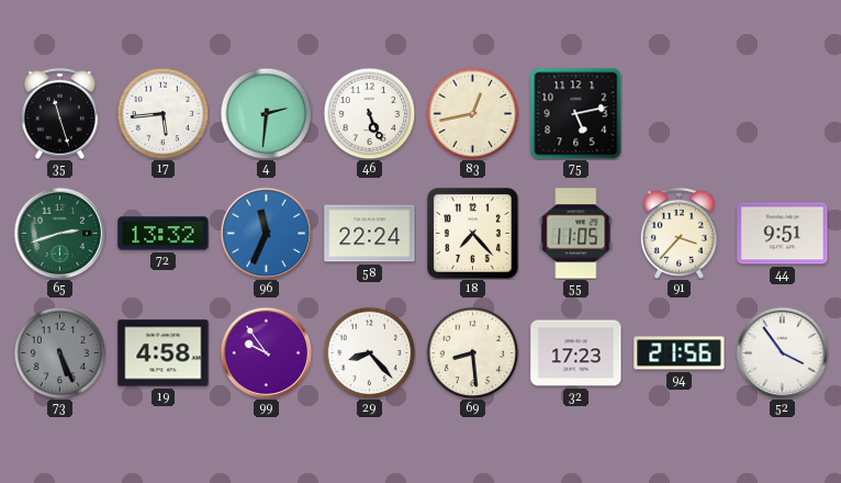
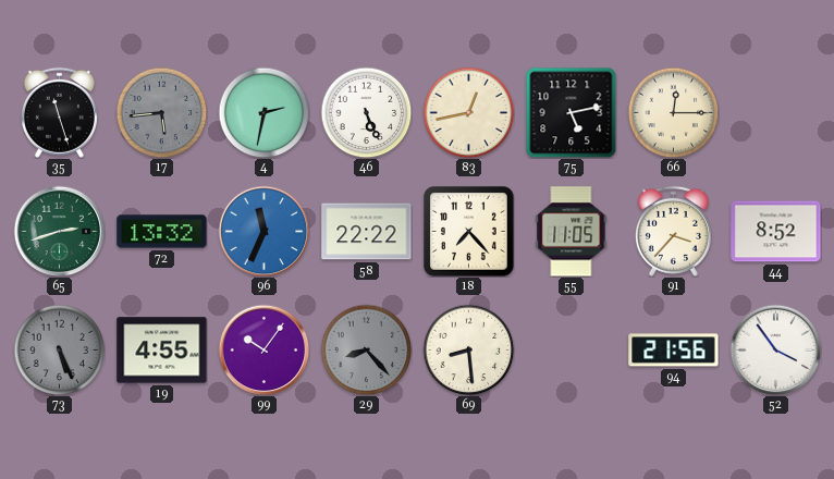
17 dial: white -> grey
4: 2:31 -> 2:32
66: none -> 12:15
58: 22:24 -> 22:22
44: 9:51 -> 8:52
19: 4:58 -> 4:55
99: 9:54 -> 10:06
29 dial: white -> grey
32: 17:23 -> none
